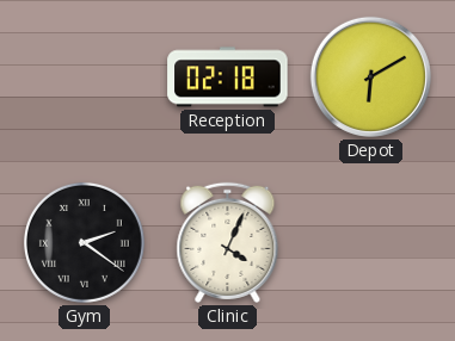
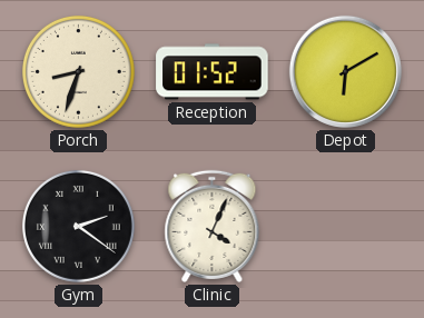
Porch: none -> 8:33
Reception: 02:18 -> 01:52
